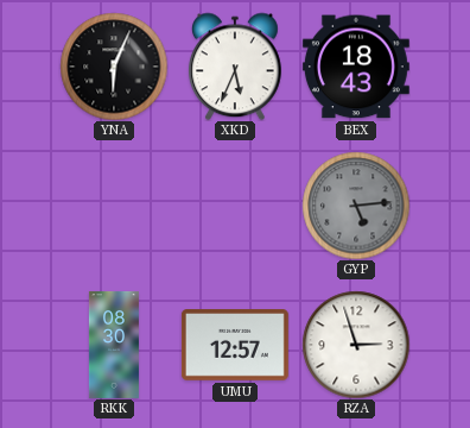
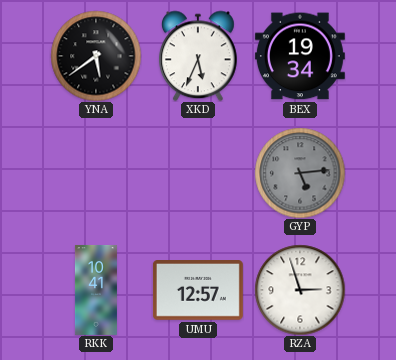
YNA: 6:04 -> 5:39
BEX: 18:43 -> 19:34
RKK: 08:30 -> 10:41
